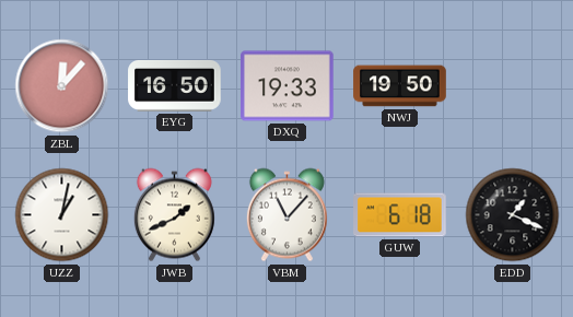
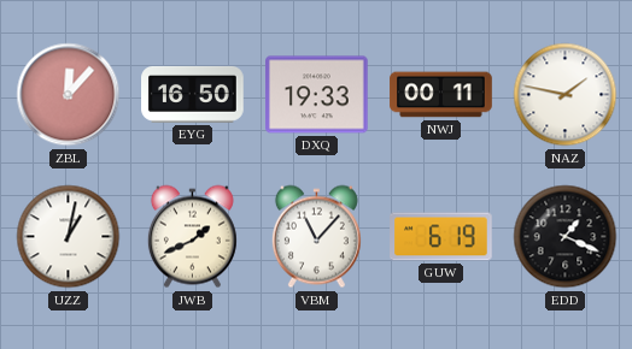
NWJ: 19:50 -> 00:11
NAZ: none -> 1:47
GUW: 6:18 -> 6:19
